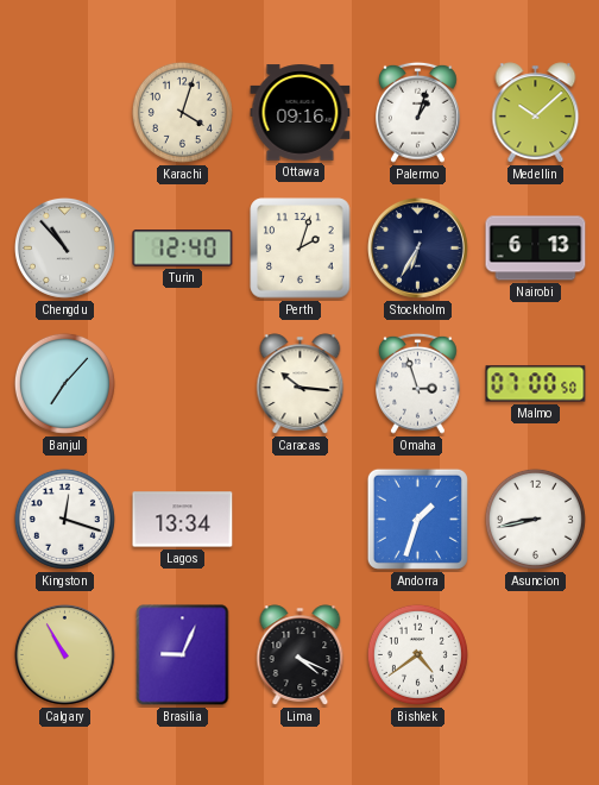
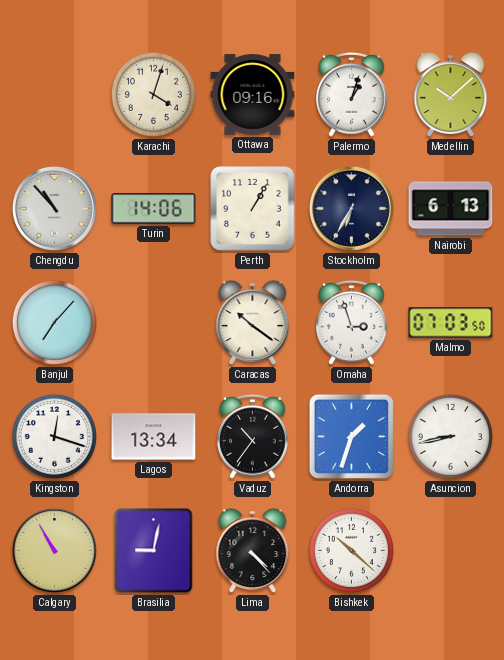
Turin: 12:40 -> 14:06
Perth: 2:03 -> 1:05
Caracas: 10:16 -> 10:21
Malmo: 07:00 -> 07:03
Vaduz: none -> 10:36
Brasilia: 9:04 -> 9:02
Lima: 4:19 -> 4:23
Bishkek: 4:39 -> 10:22
